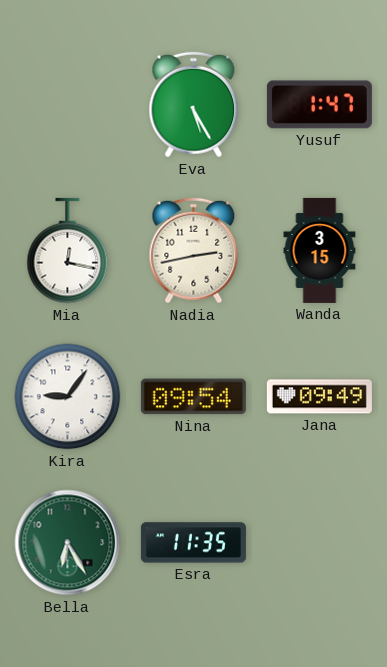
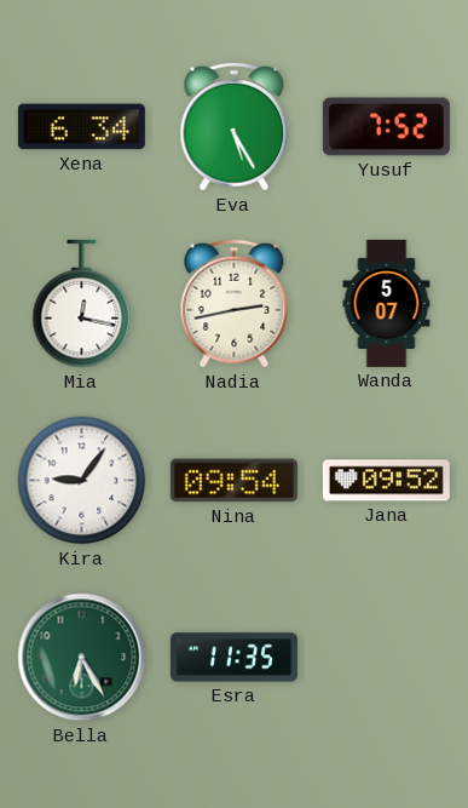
Xena: none -> 6:34
Yusuf: 1:47 -> 7:52
Wanda: 3:15 -> 5:07
Jana: 09:49 -> 09:52
